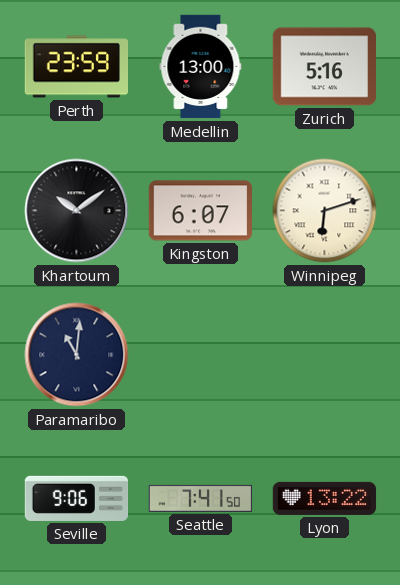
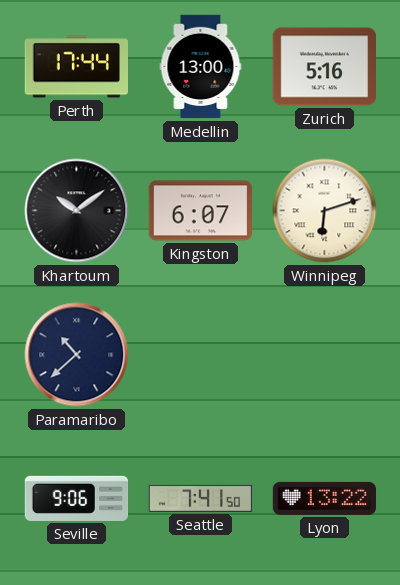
Perth: 23:59 -> 17:44
Paramaribo: 11:01 -> 10:38
